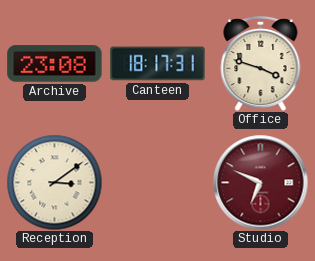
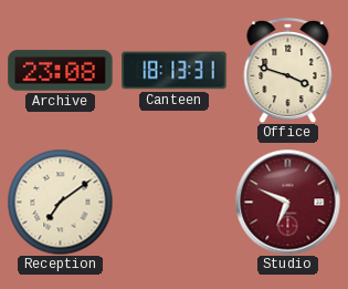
Canteen: 18:17 -> 18:13
Reception: 3:09 -> 7:09
